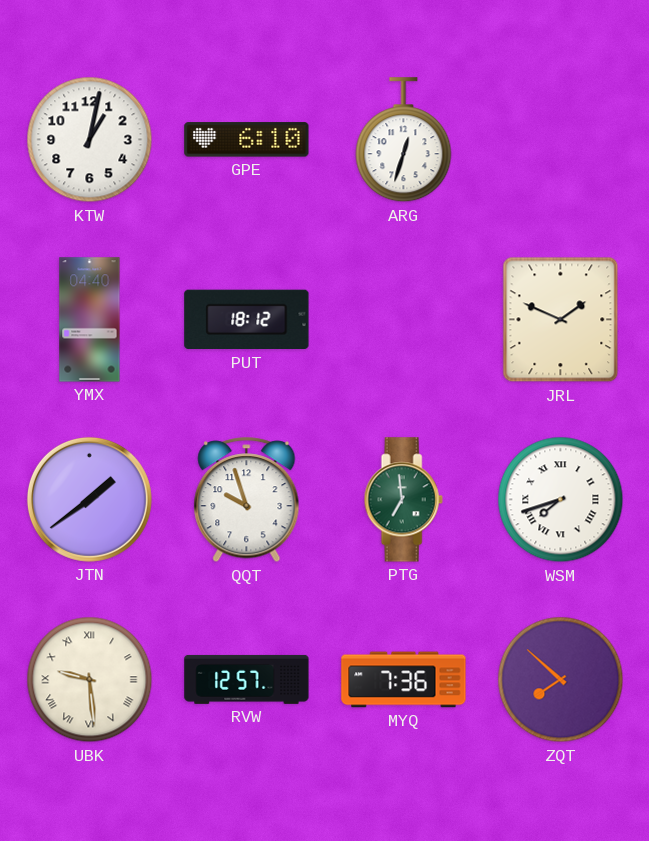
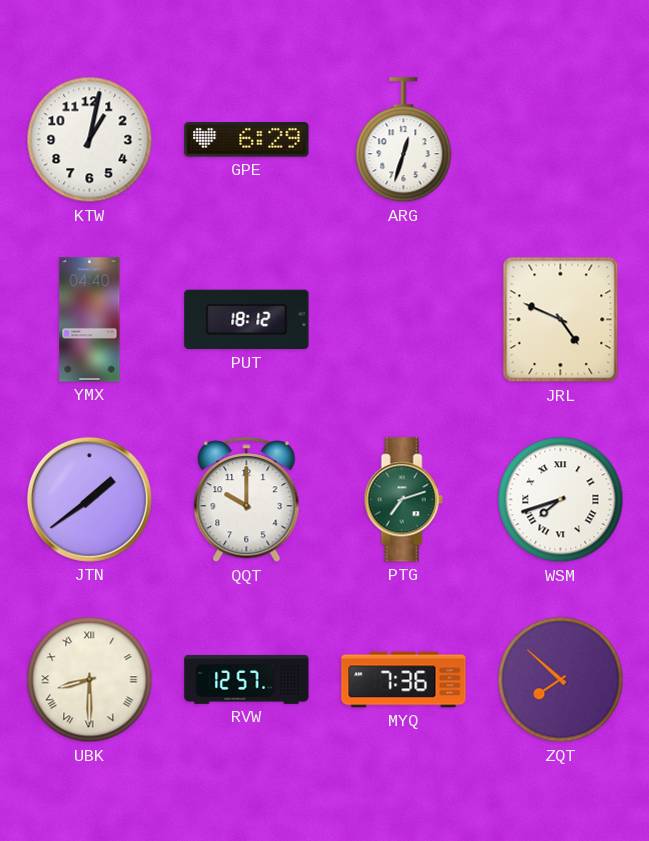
GPE: 6:10 -> 6:29
JRL: 1:49 -> 4:49
QQT: 9:57 -> 10:00
PTG: 6:59 -> 7:12
UBK: 9:29 -> 8:30
